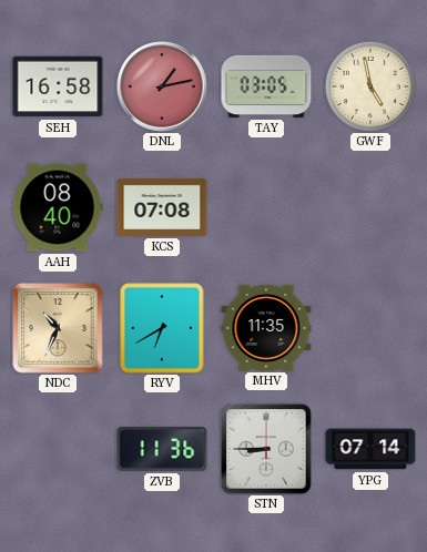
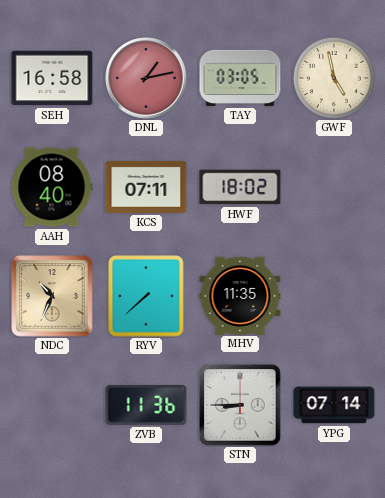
KCS: 07:08 -> 07:11
HWF: none -> 18:02
RYV: 6:40 -> 7:38
